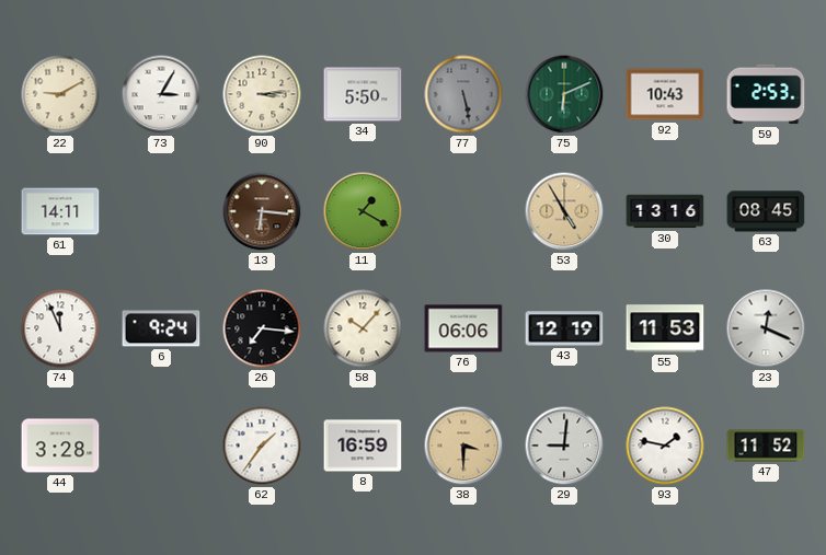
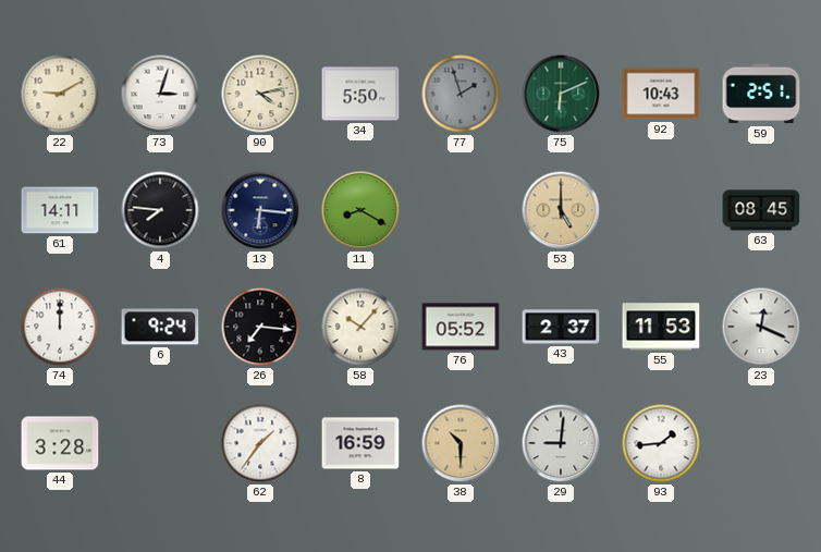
73: 3:05 -> 3:03
90: 3:14 -> 4:13
77: 5:28 -> 1:57
59: 2:53 -> 2:51
4: none -> 7:46
13 dial: brown -> navy
11: 1:20 -> 8:20
53: 4:55 -> 5:00
30: 13:16 -> none
74: 11:56 -> 12:00
76: 06:06 -> 05:52
43: 12:19 -> 2:37
38: 3:30 -> 10:30
93: 1:47 -> 1:44
47: 11:52 -> none
